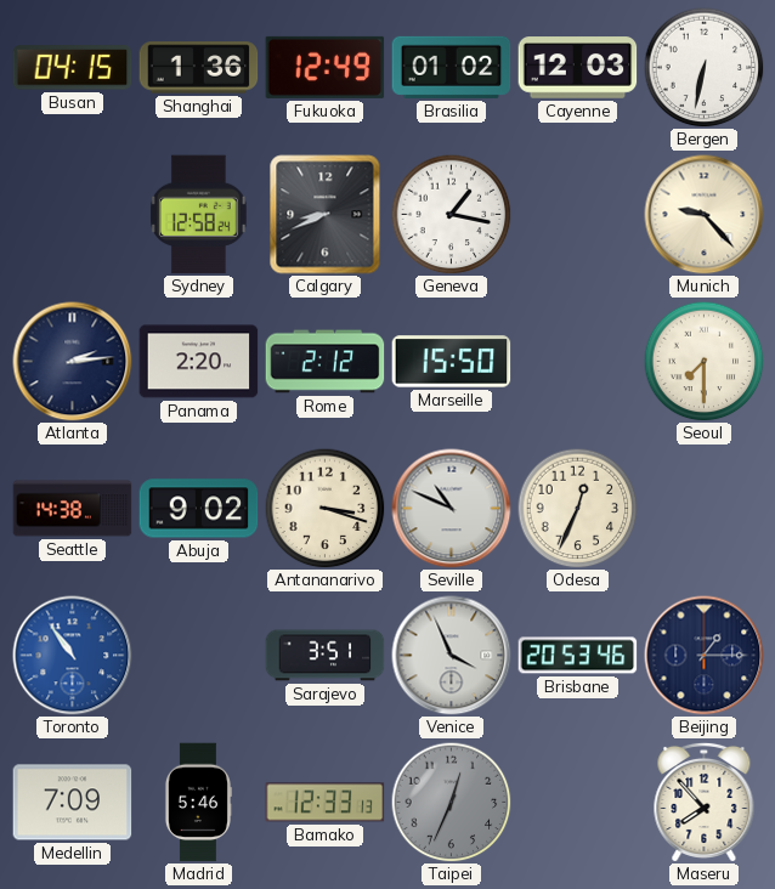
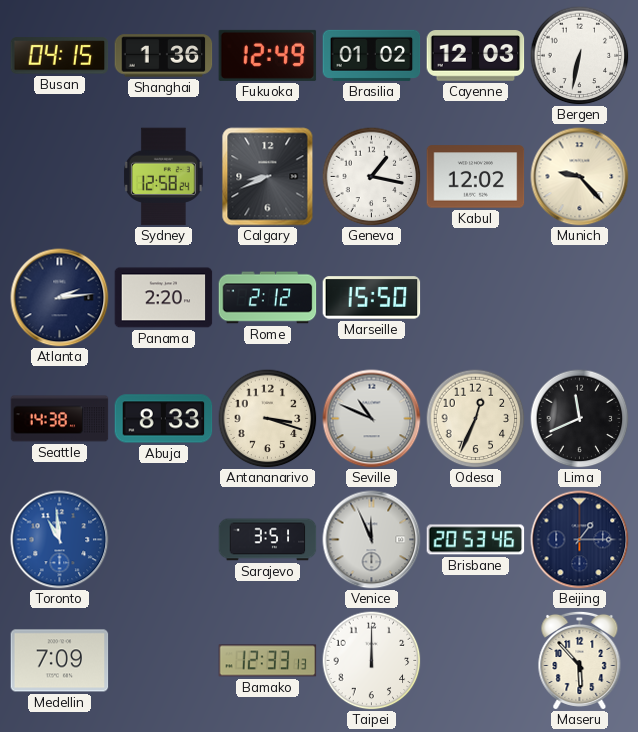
Kabul: none -> 12:02
Seoul: 7:30 -> none
Abuja: 9:02 -> 8:33
Lima: none -> 11:41
Toronto: 10:54 -> 10:59
Venice: 3:56 -> 11:56
Madrid: 5:46 -> none
Taipei: 12:34 -> 12:00
Taipei dial: grey -> white
Maseru: 7:53 -> 5:53
